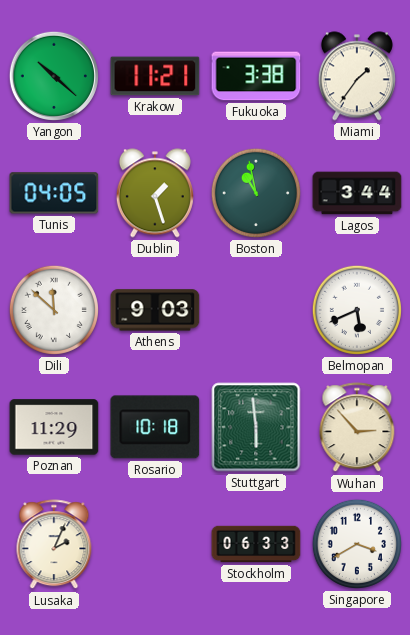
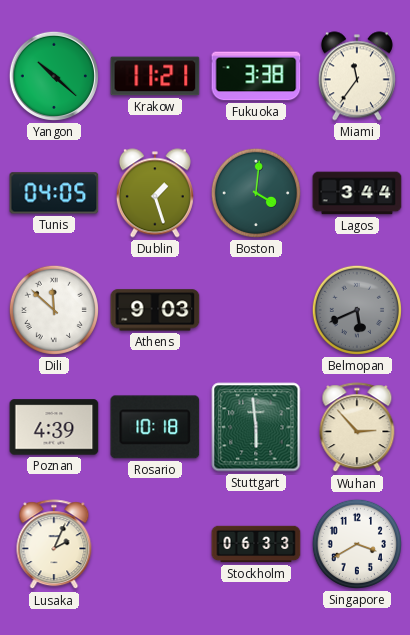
Miami: 1:36 -> 11:36
Boston: 10:58 -> 4:01
Belmopan dial: white -> grey
Poznan: 11:29 -> 4:39
